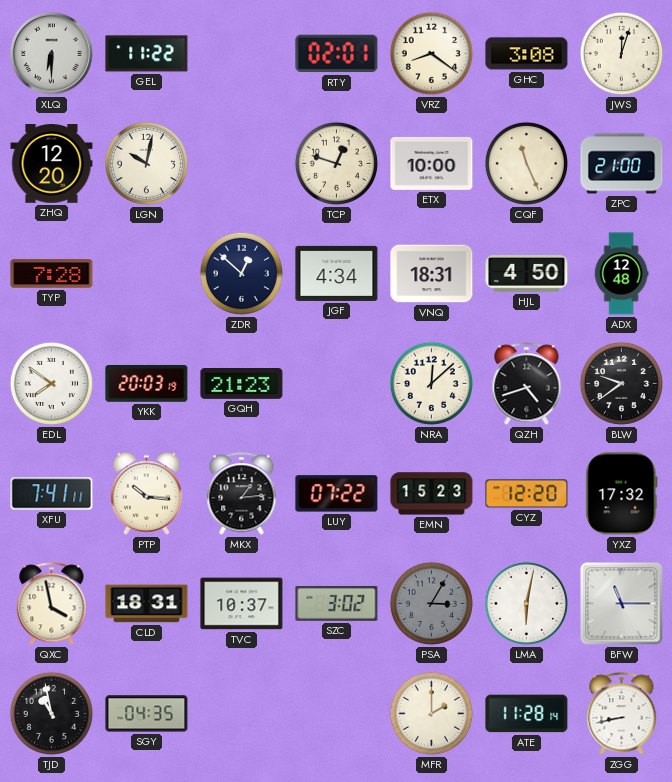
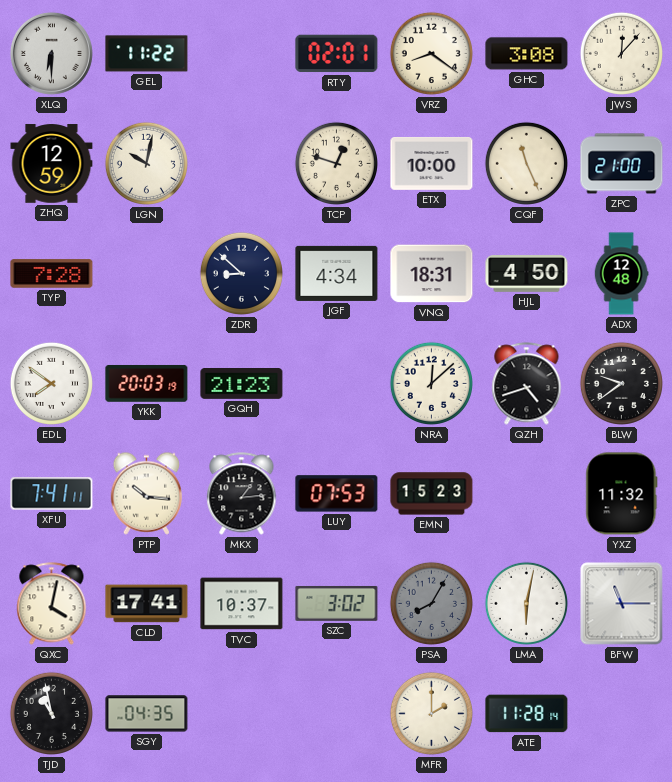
JWS: 12:03 -> 12:07
ZHQ: 12:20 -> 12:59
ZDR: 12:52 -> 8:52
LUY: 07:22 -> 07:53
CYZ: 12:20 -> none
YXZ: 17:32 -> 11:32
QXC: 3:58 -> 4:02
CLD: 18:31 -> 17:41
PSA: 3:05 -> 8:05
ZGG: 8:43 -> none
